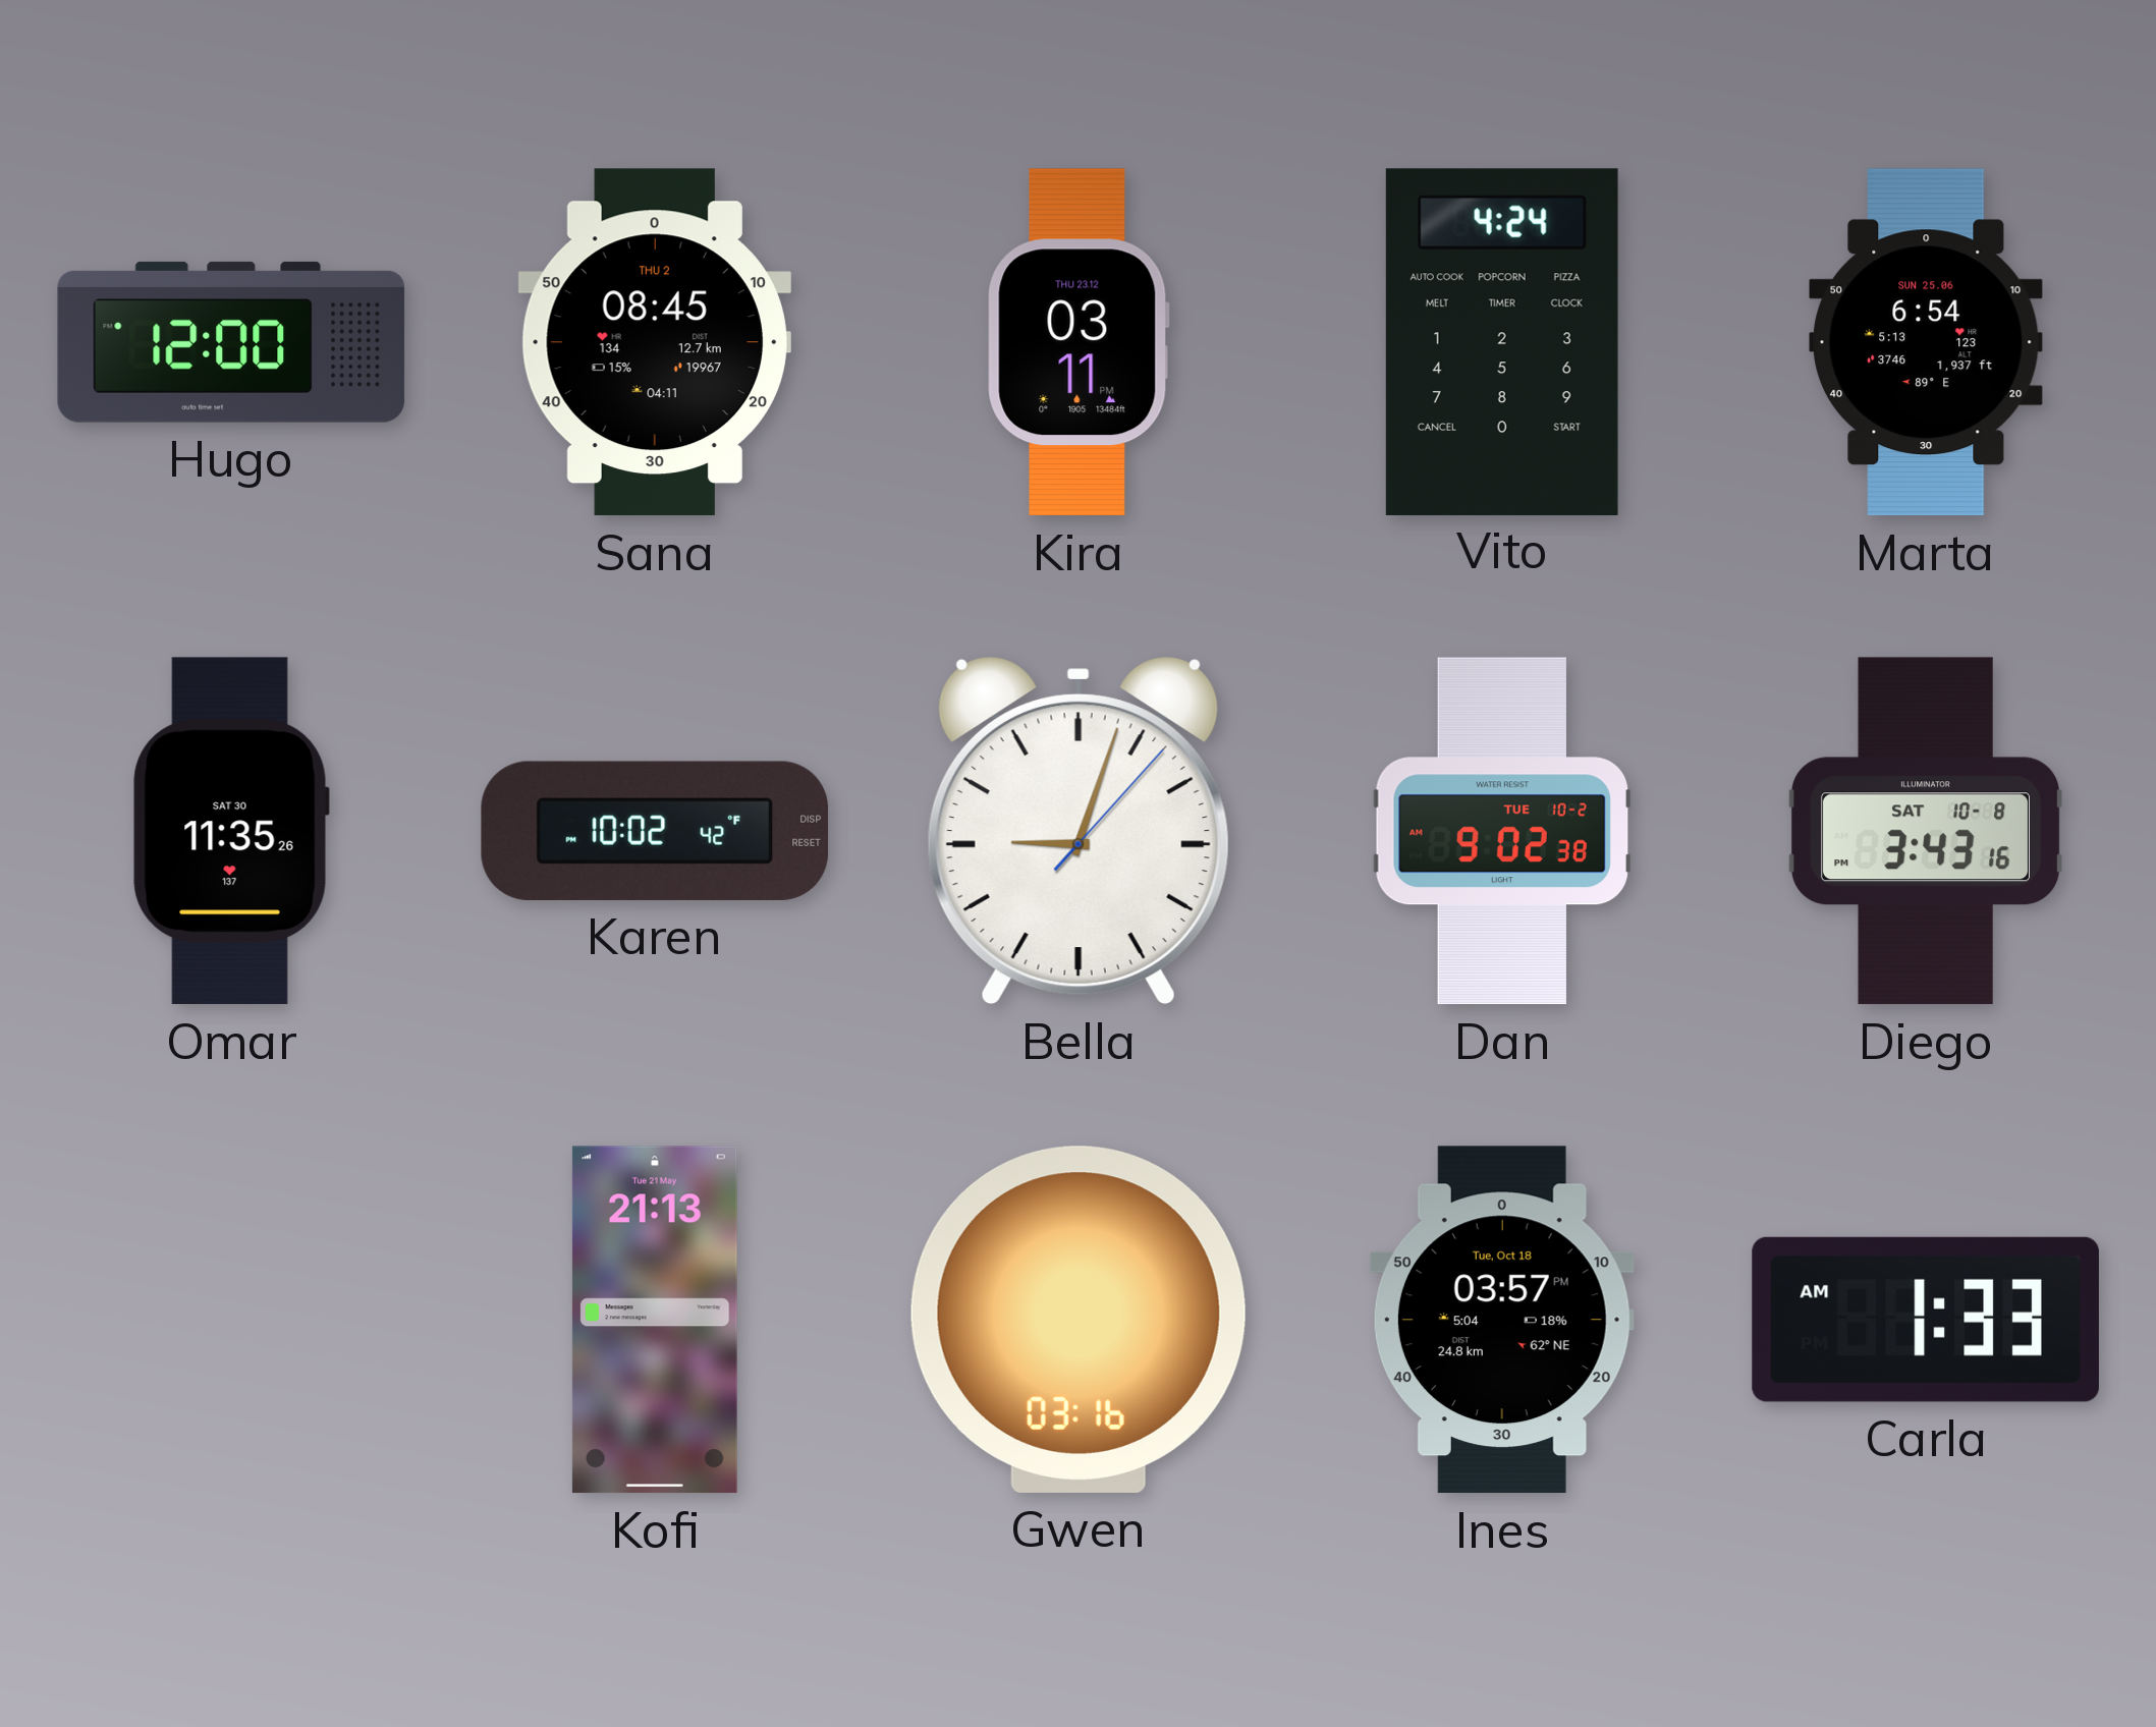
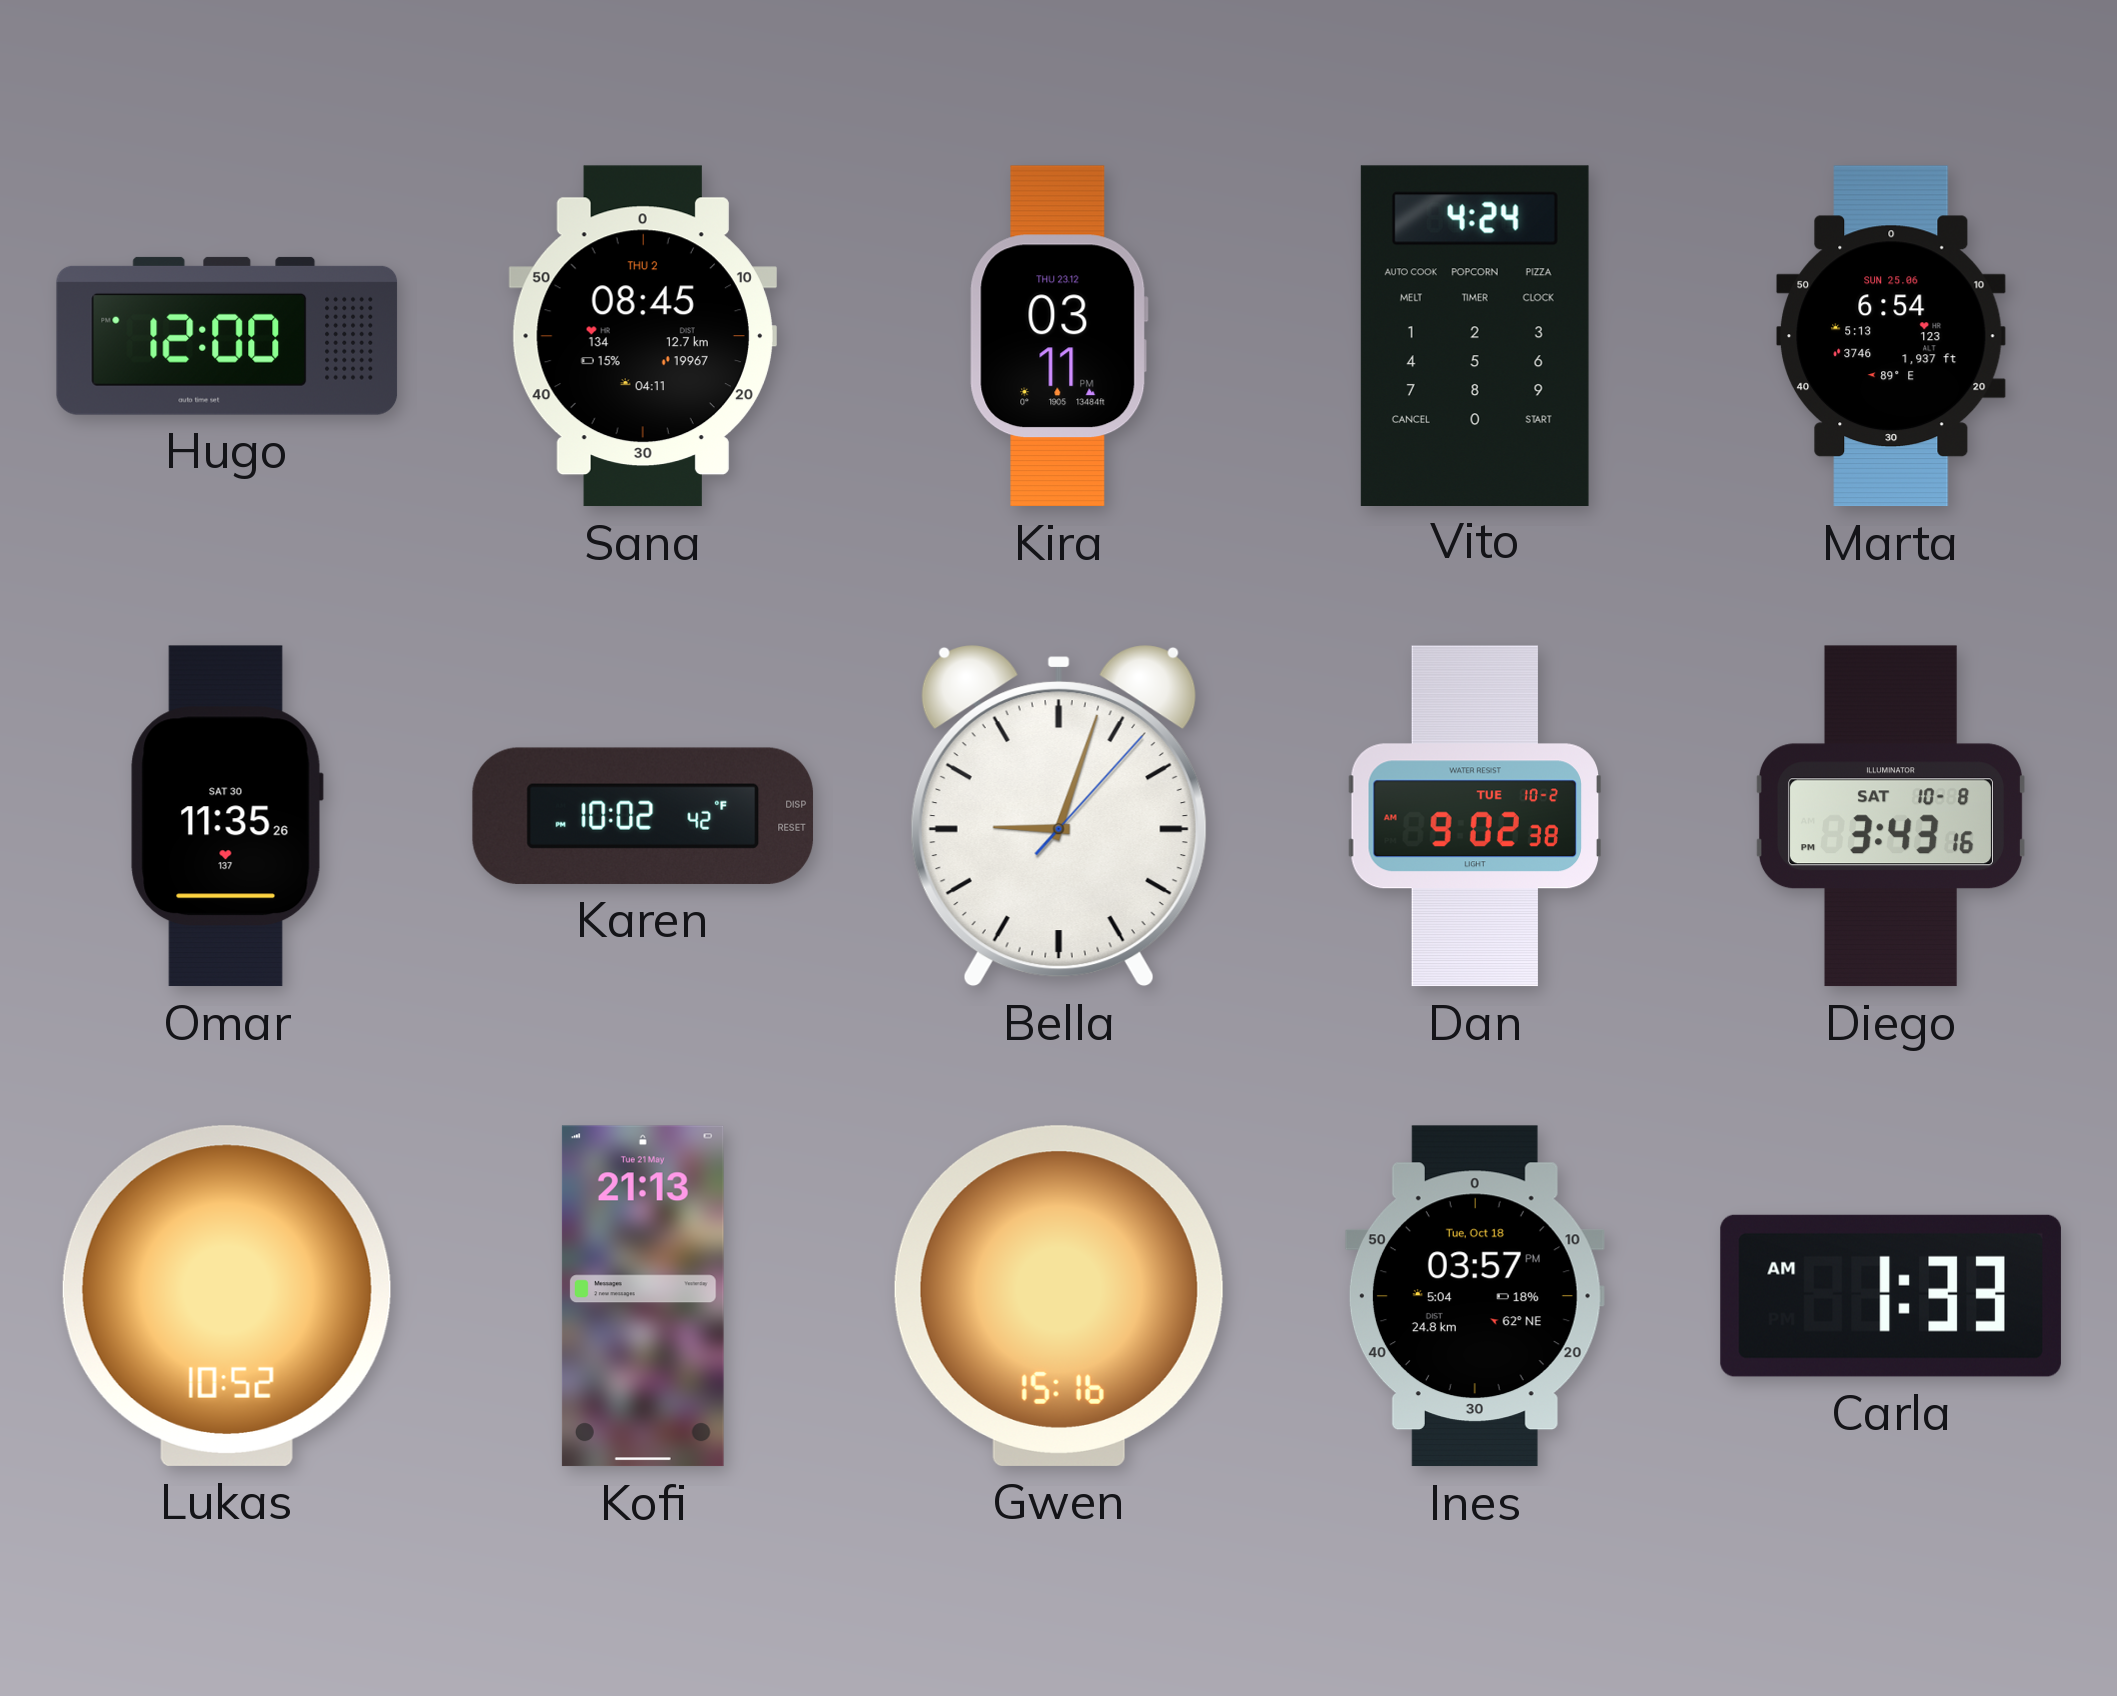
Lukas: none -> 10:52
Gwen: 03:16 -> 15:16
